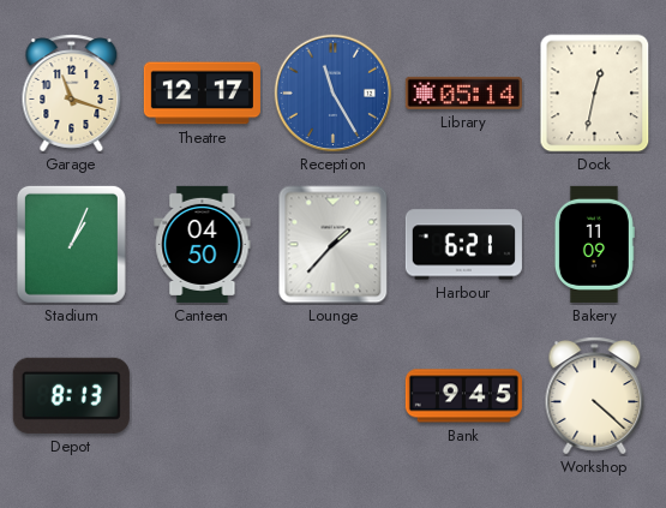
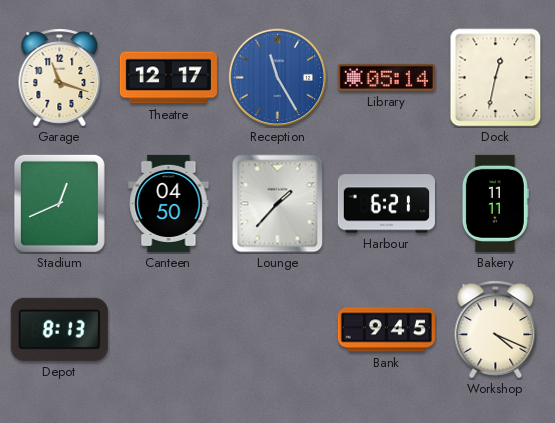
Stadium: 1:04 -> 12:41
Bakery: 11:09 -> 11:11
Workshop: 4:22 -> 4:19
